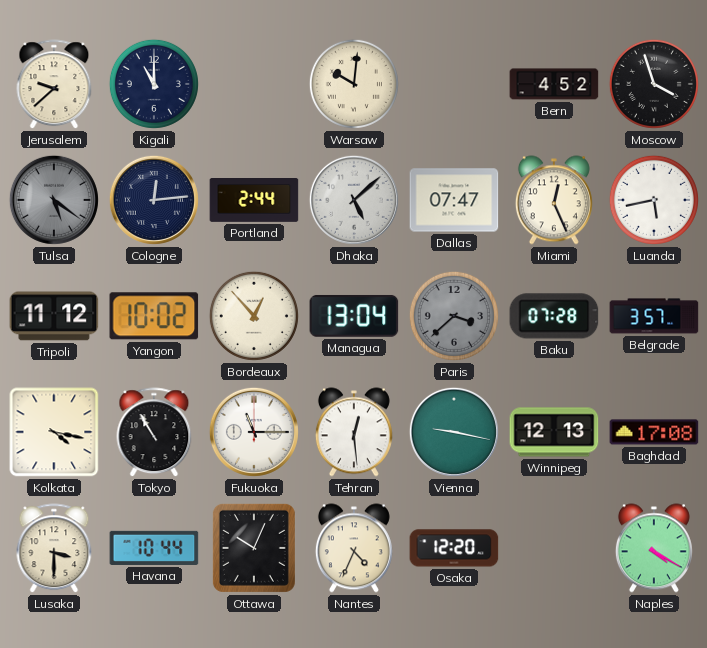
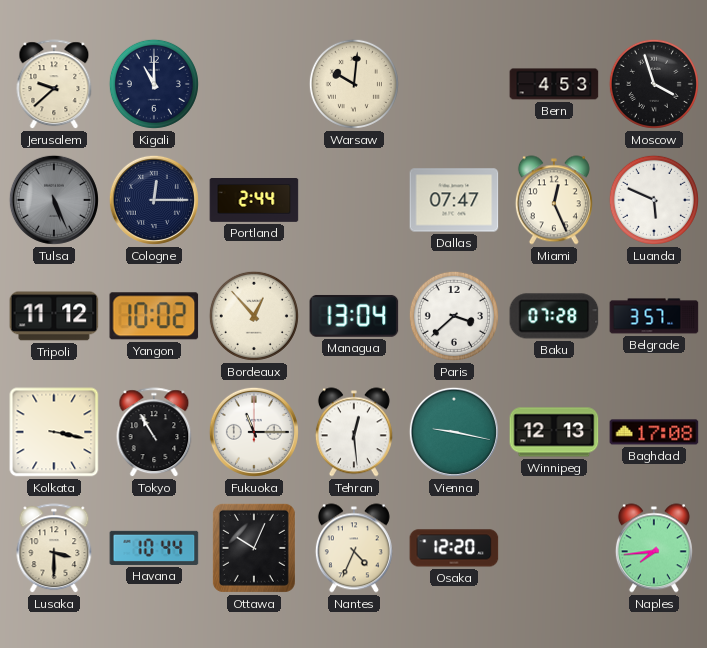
Bern: 4:52 -> 4:53
Tulsa: 5:21 -> 5:26
Cologne: 12:14 -> 12:15
Dhaka: 5:08 -> none
Luanda: 5:43 -> 5:49
Paris dial: grey -> white
Kolkata: 4:17 -> 3:17
Naples: 4:20 -> 7:44
